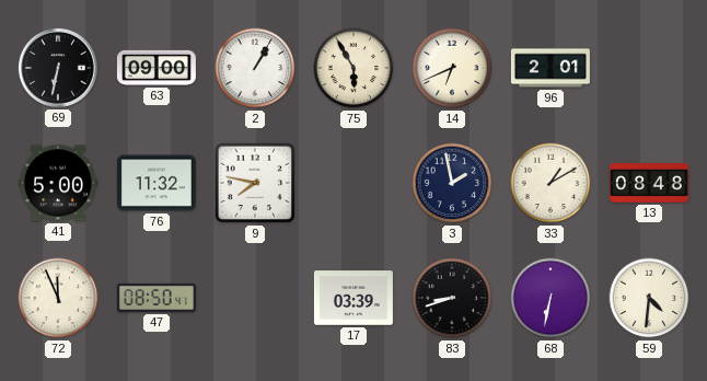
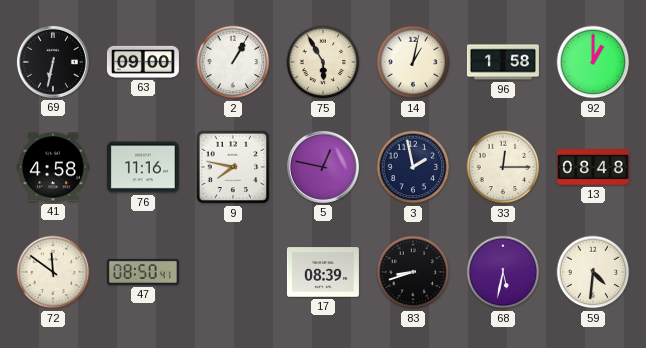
14: 6:41 -> 1:02
96: 2:01 -> 1:58
92: none -> 1:00
41: 5:00 -> 4:58
76: 11:32 -> 11:16
5: none -> 12:47
33: 1:10 -> 12:15
72: 11:56 -> 11:51
17: 03:39 -> 08:39
68: 6:32 -> 5:32
